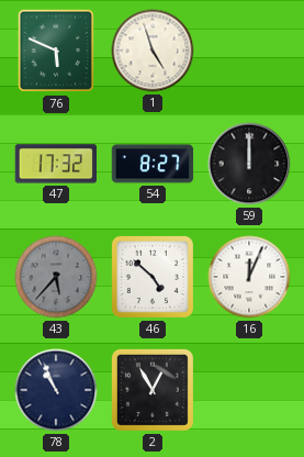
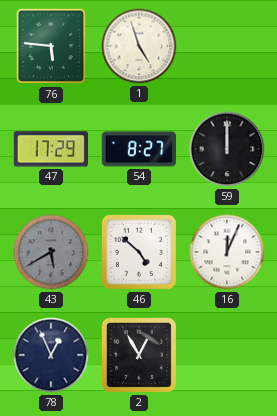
76: 5:49 -> 5:46
47: 17:32 -> 17:29
43: 5:37 -> 5:40
78: 10:56 -> 12:56
